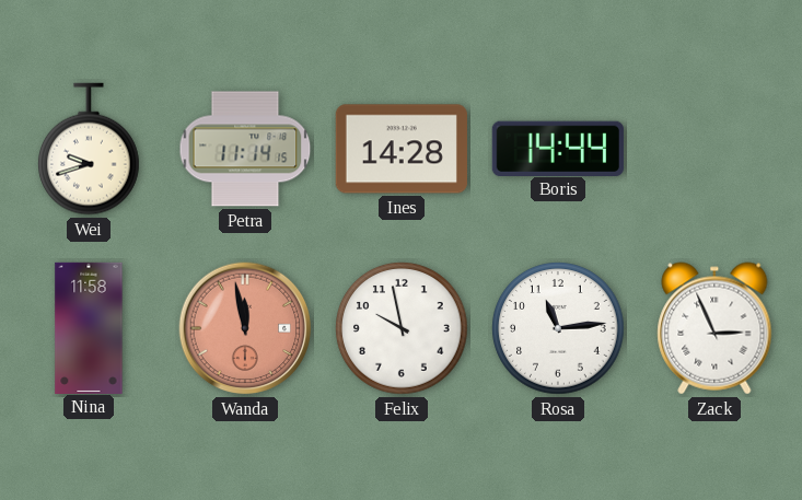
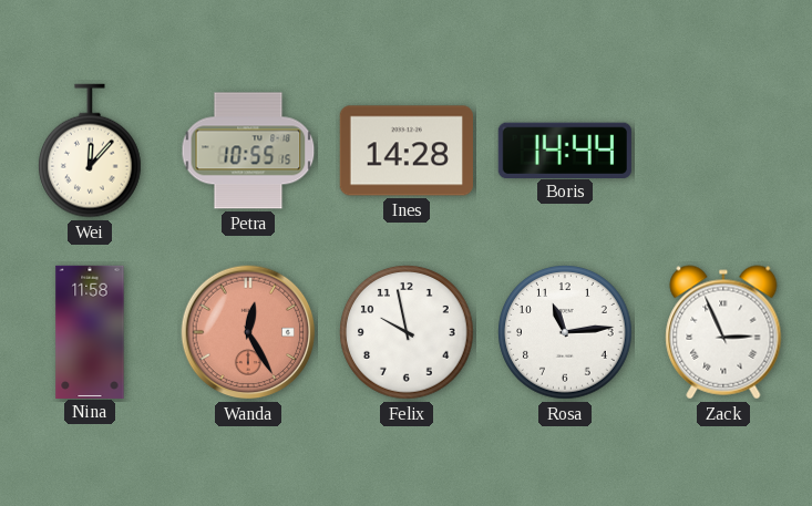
Wei: 9:42 -> 12:07
Petra: 11:14 -> 10:55
Wanda: 11:58 -> 12:25
